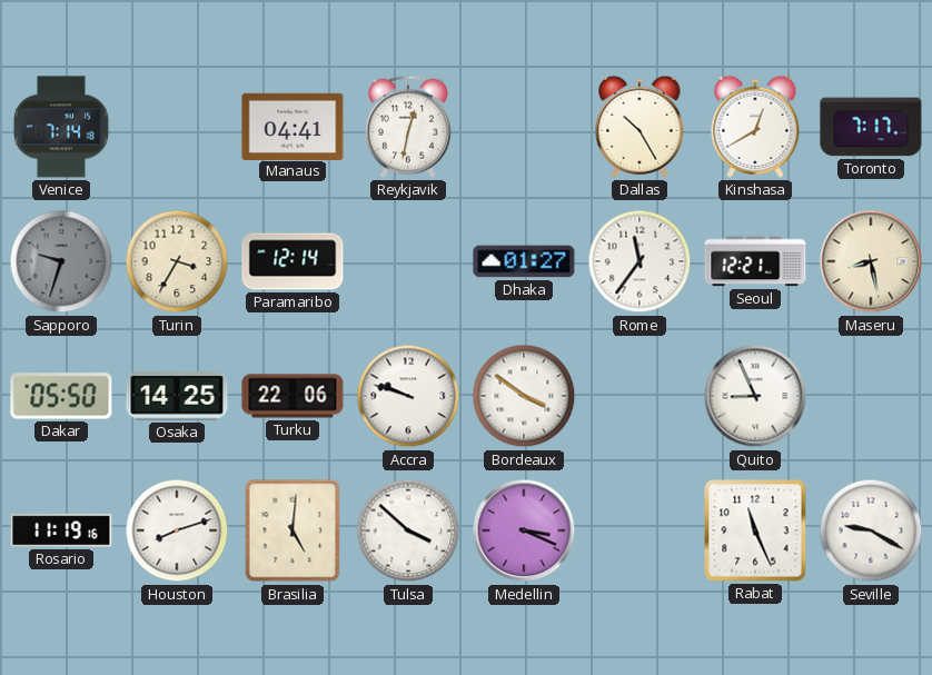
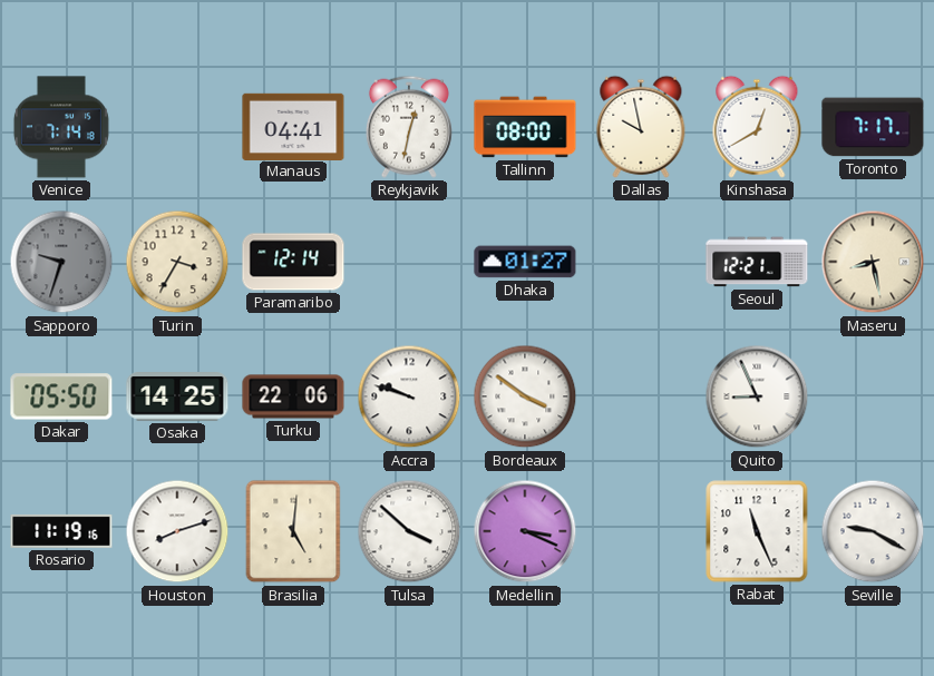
Tallinn: none -> 08:00
Dallas: 10:25 -> 9:58
Rome: 11:36 -> none
